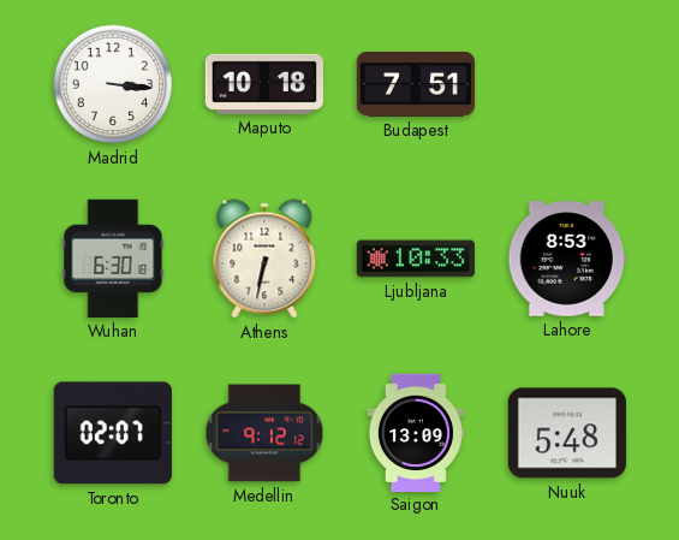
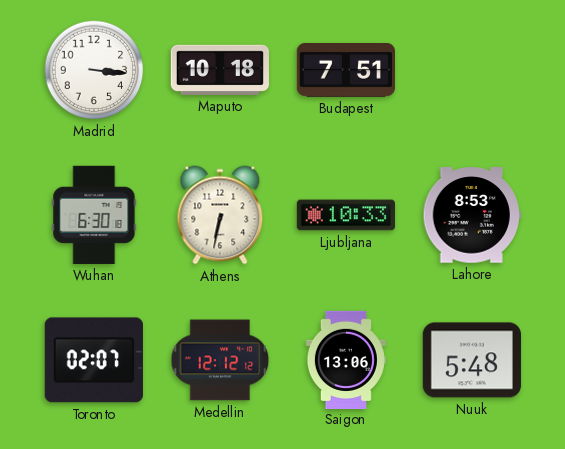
Medellin: 9:12 -> 12:12
Saigon: 13:09 -> 13:06
